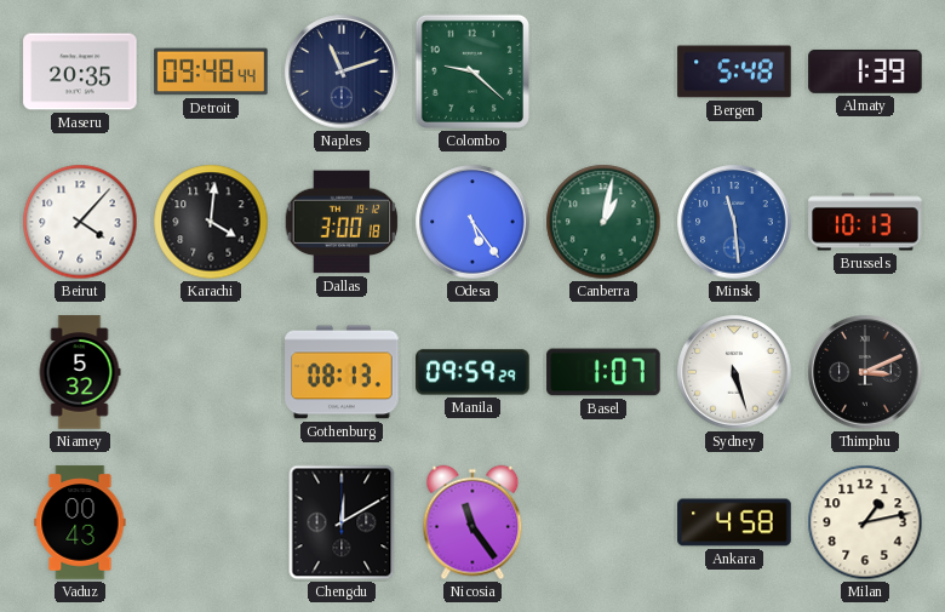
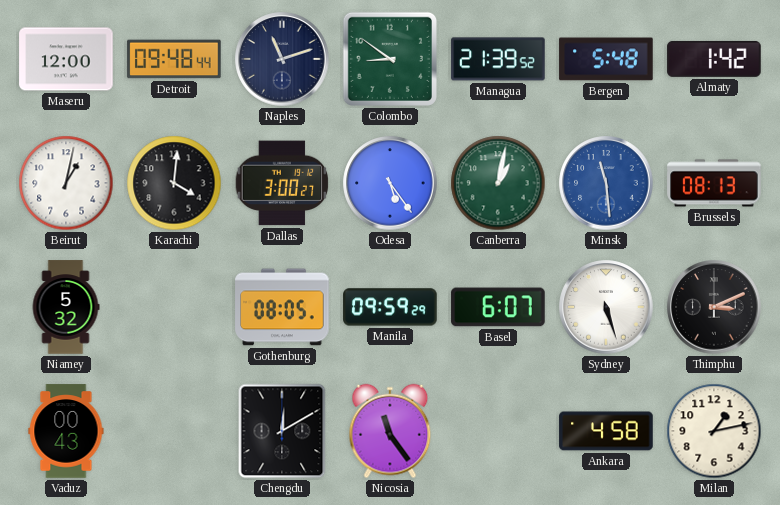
Maseru: 20:35 -> 12:00
Colombo: 9:22 -> 8:51
Managua: none -> 21:39
Almaty: 1:39 -> 1:42
Beirut: 4:07 -> 1:02
Dallas: 3:00:18 -> 3:00:27
Brussels: 10:13 -> 08:13
Gothenburg: 08:13 -> 08:05
Basel: 1:07 -> 6:07
